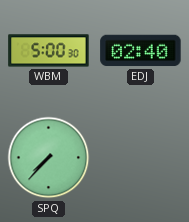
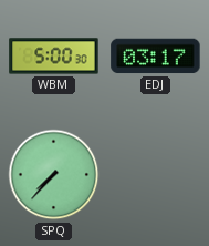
EDJ: 02:40 -> 03:17
